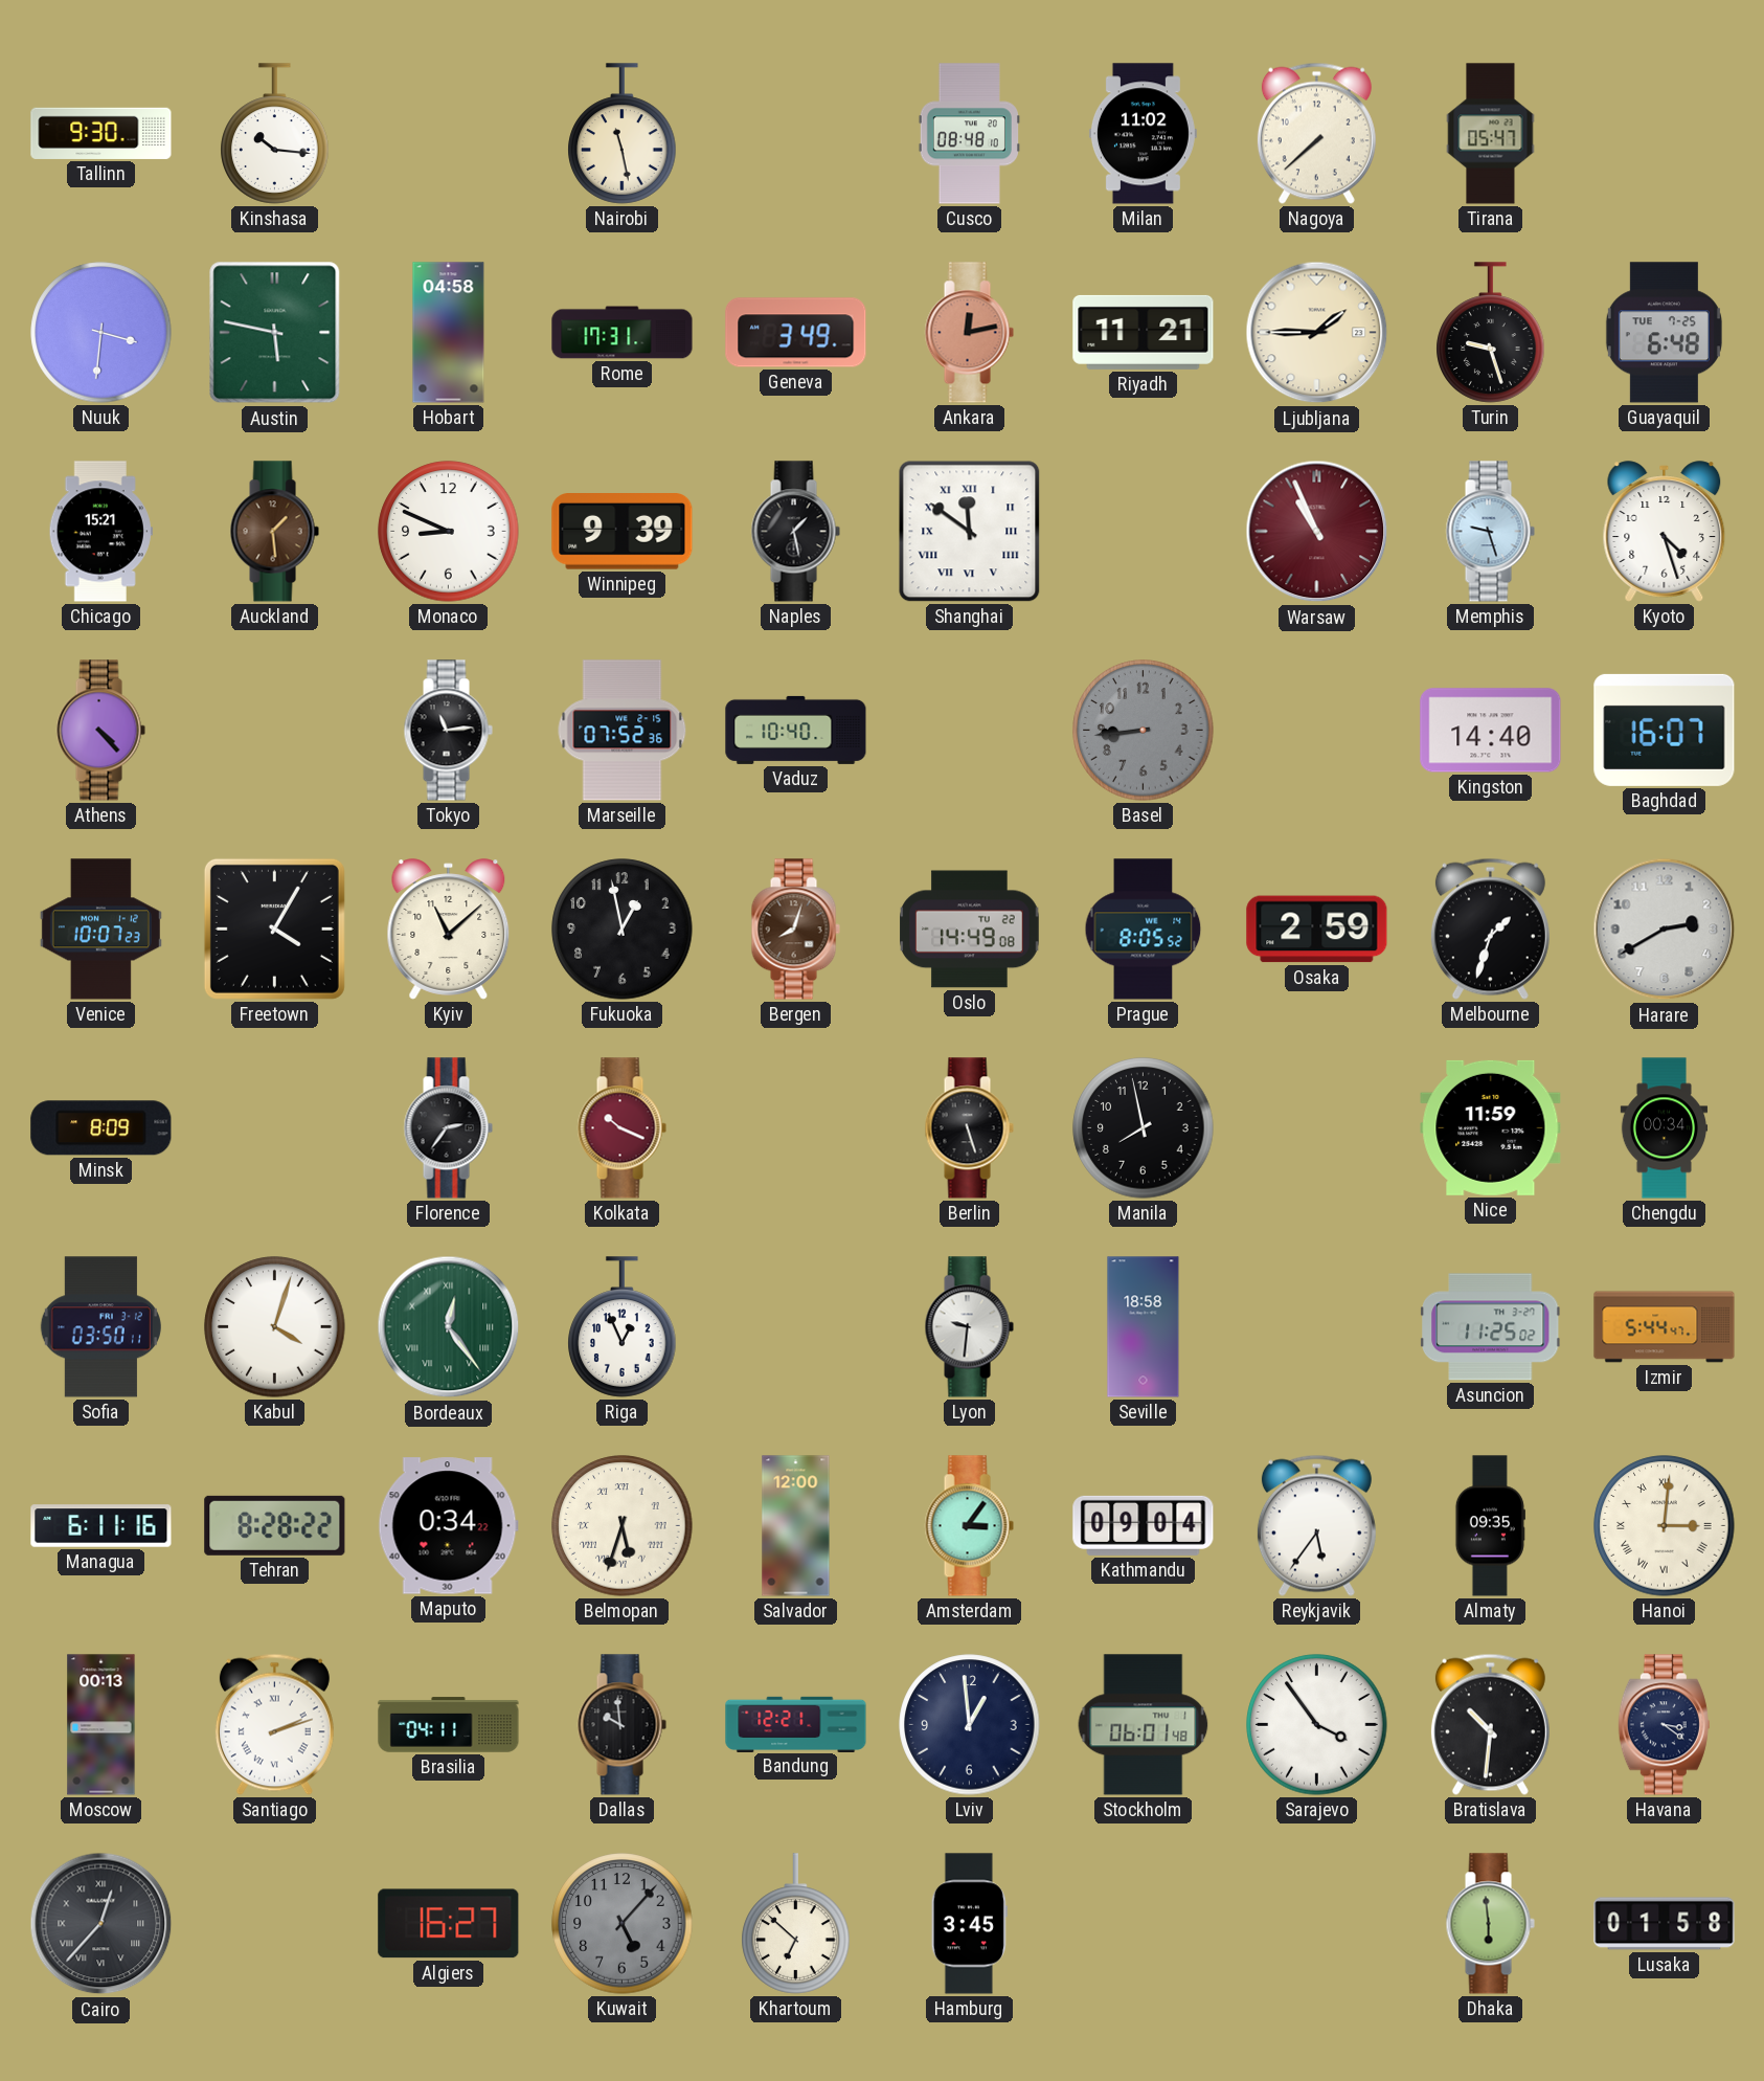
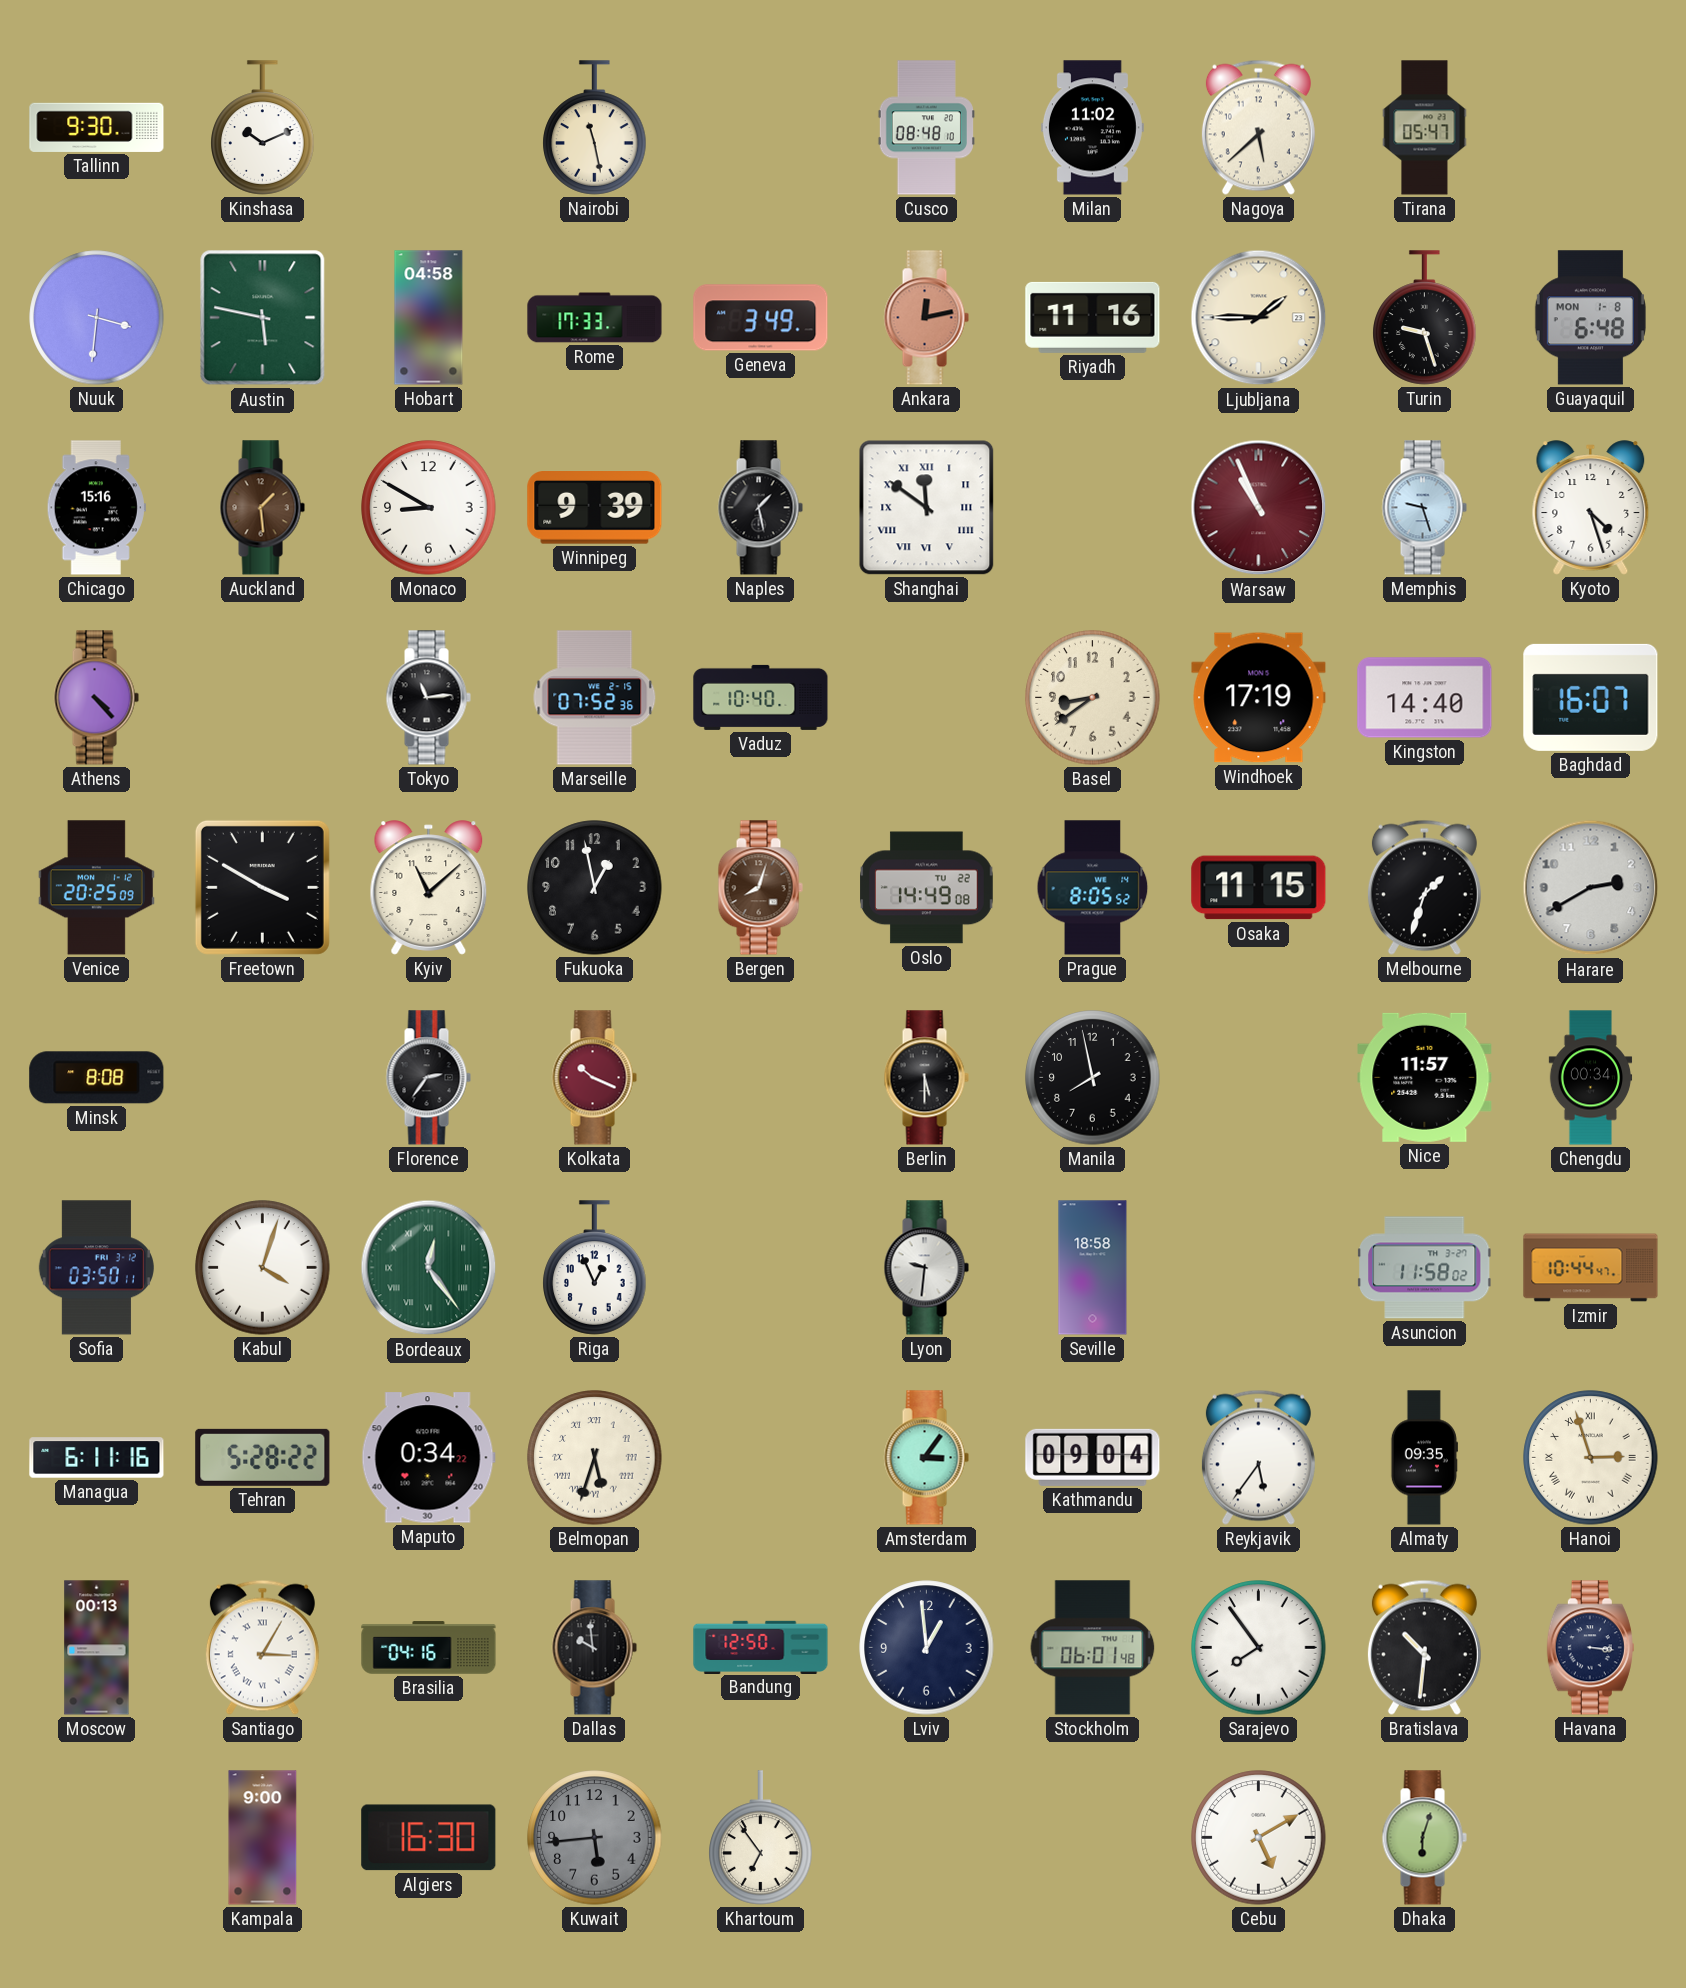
Kinshasa: 10:16 -> 10:11
Nagoya: 7:38 -> 5:38
Rome: 17:31 -> 17:33
Riyadh: 11:21 -> 11:16
Guayaquil date: TUE 7-25 -> MON 1-8
Chicago: 15:21 -> 15:16
Monaco: 8:49 -> 8:50
Basel: 8:44 -> 8:39
Basel dial: grey -> cream
Windhoek: none -> 17:19
Venice: 10:07 -> 20:25
Freetown: 4:05 -> 3:50
Osaka: 2:59 -> 11:15
Minsk: 8:09 -> 8:08
Berlin: 5:27 -> 5:30
Nice: 11:59 -> 11:57
Asuncion: 11:25 -> 11:58
Izmir: 5:44 -> 10:44
Tehran: 8:28 -> 5:28
Salvador: 12:00 -> none
Hanoi: 3:01 -> 2:57
Santiago: 2:12 -> 3:05
Brasilia: 04:11 -> 04:16
Bandung: 12:21 -> 12:50
Sarajevo: 3:54 -> 7:54
Havana: 3:21 -> 3:16
Cairo: 12:37 -> none
Kampala: none -> 9:00
Algiers: 16:27 -> 16:30
Kuwait: 5:07 -> 5:44
Khartoum: 6:52 -> 6:54
Hamburg: 3:45 -> none
Cebu: none -> 5:10
Dhaka: 5:59 -> 6:03
Lusaka: 01:58 -> none
